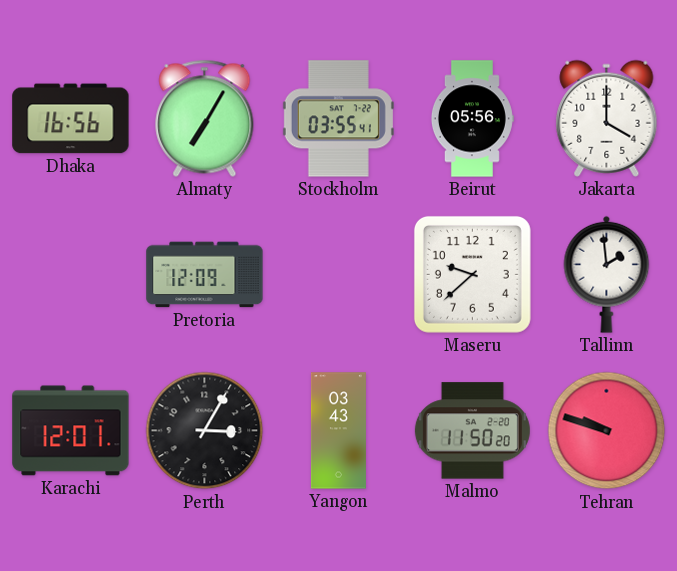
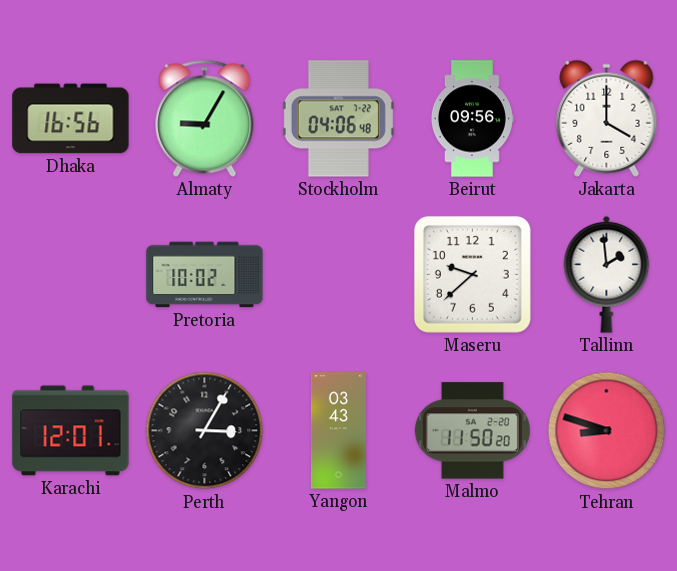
Almaty: 7:05 -> 9:05
Stockholm: 03:55 -> 04:06
Beirut: 05:56 -> 09:56
Pretoria: 12:09 -> 10:02
Tehran: 9:48 -> 8:48
